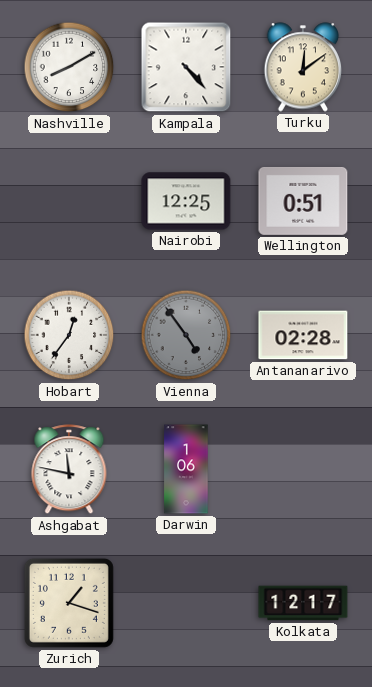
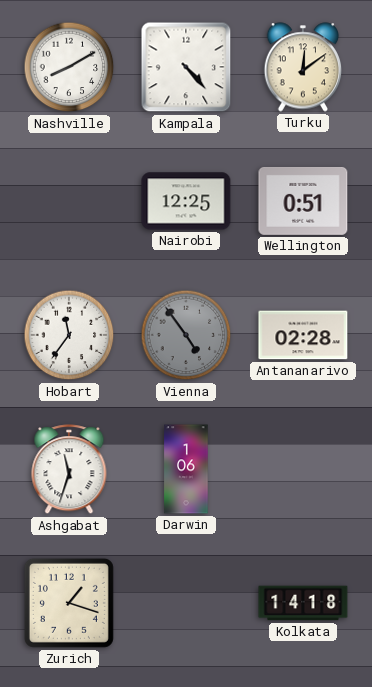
Hobart: 12:36 -> 11:36
Ashgabat: 11:47 -> 11:33
Kolkata: 12:17 -> 14:18
